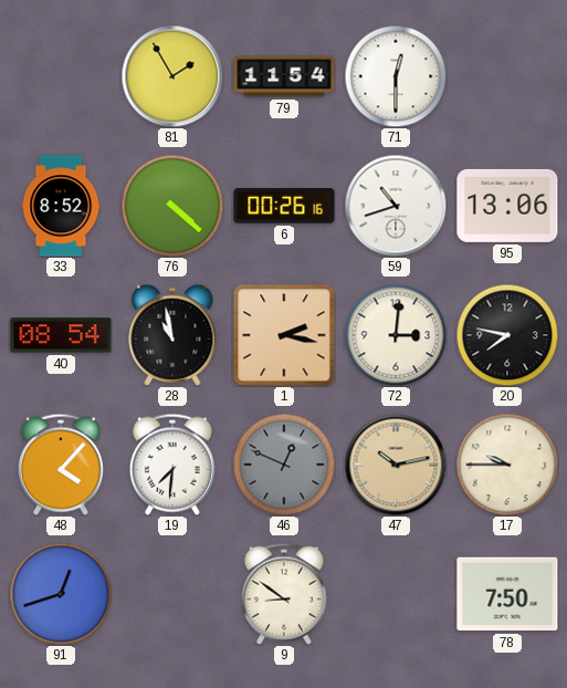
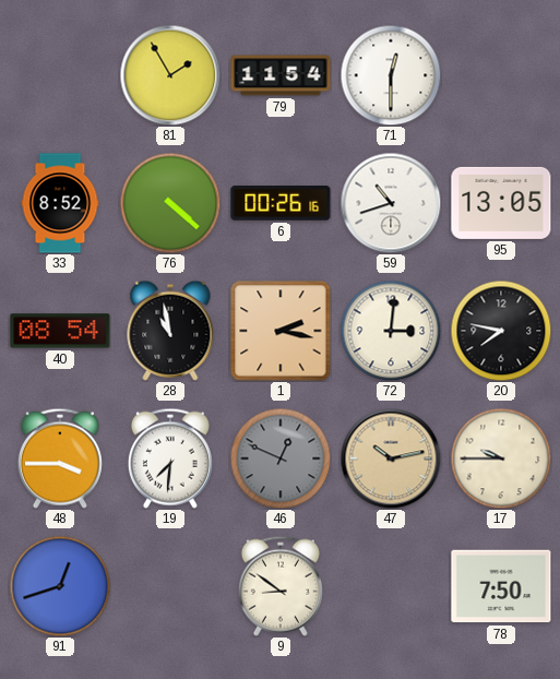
95: 13:06 -> 13:05
48: 4:07 -> 3:45
